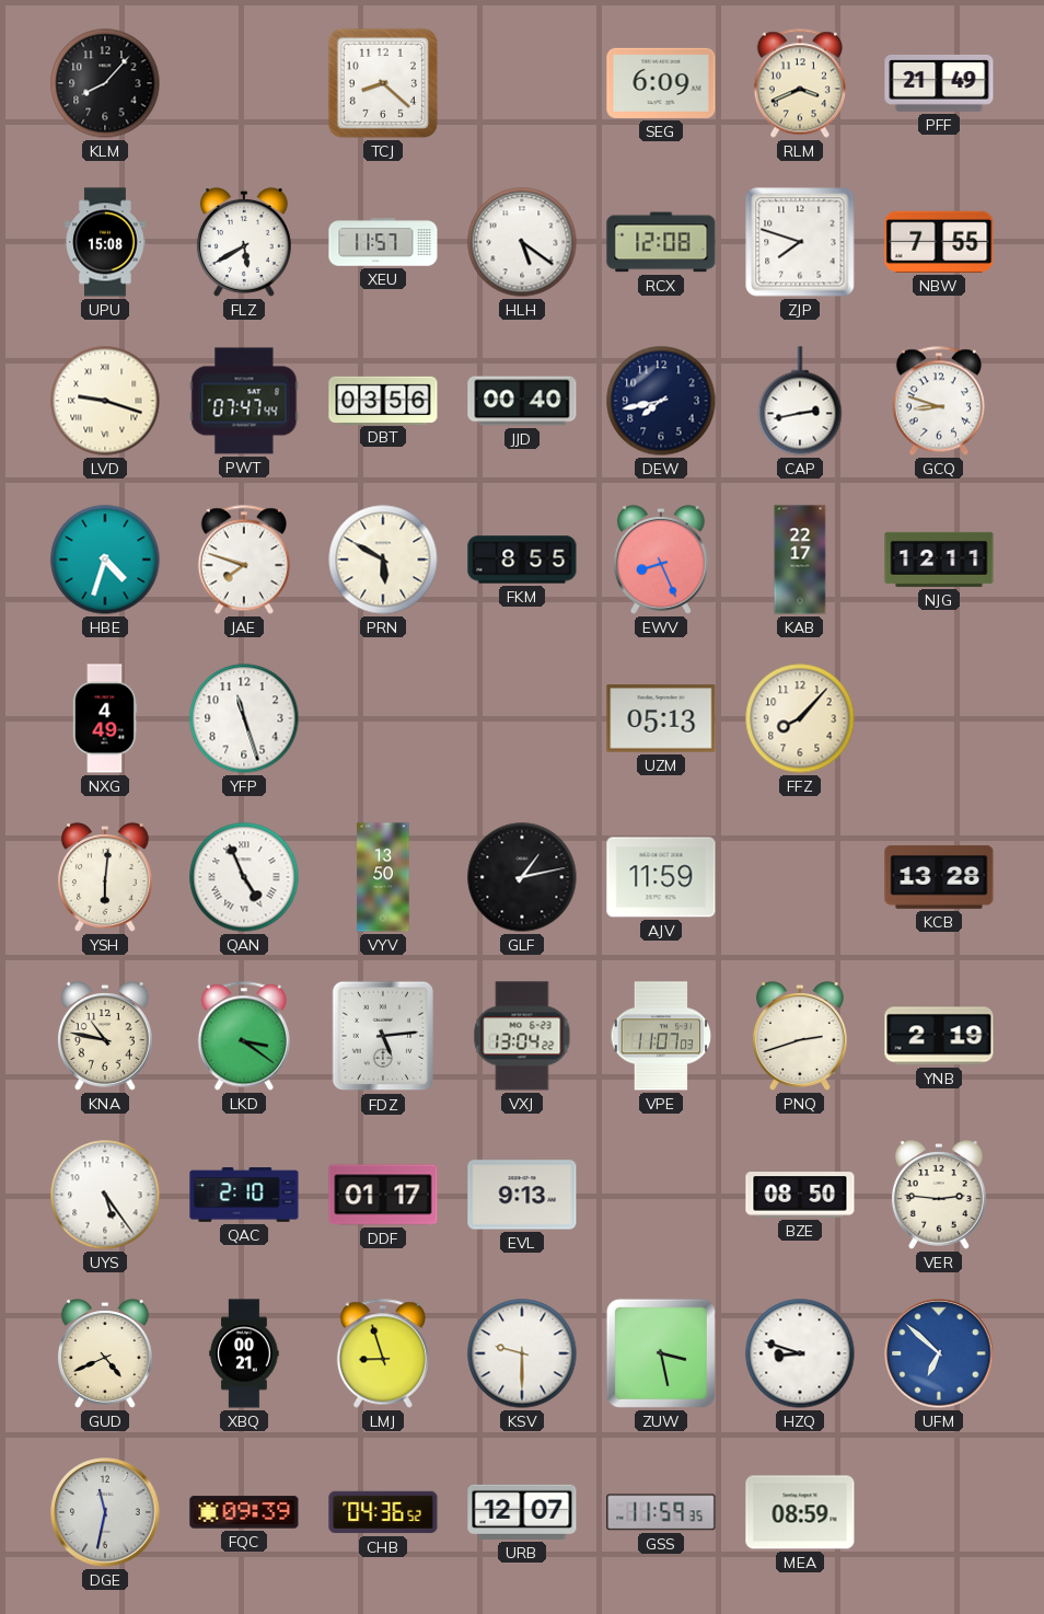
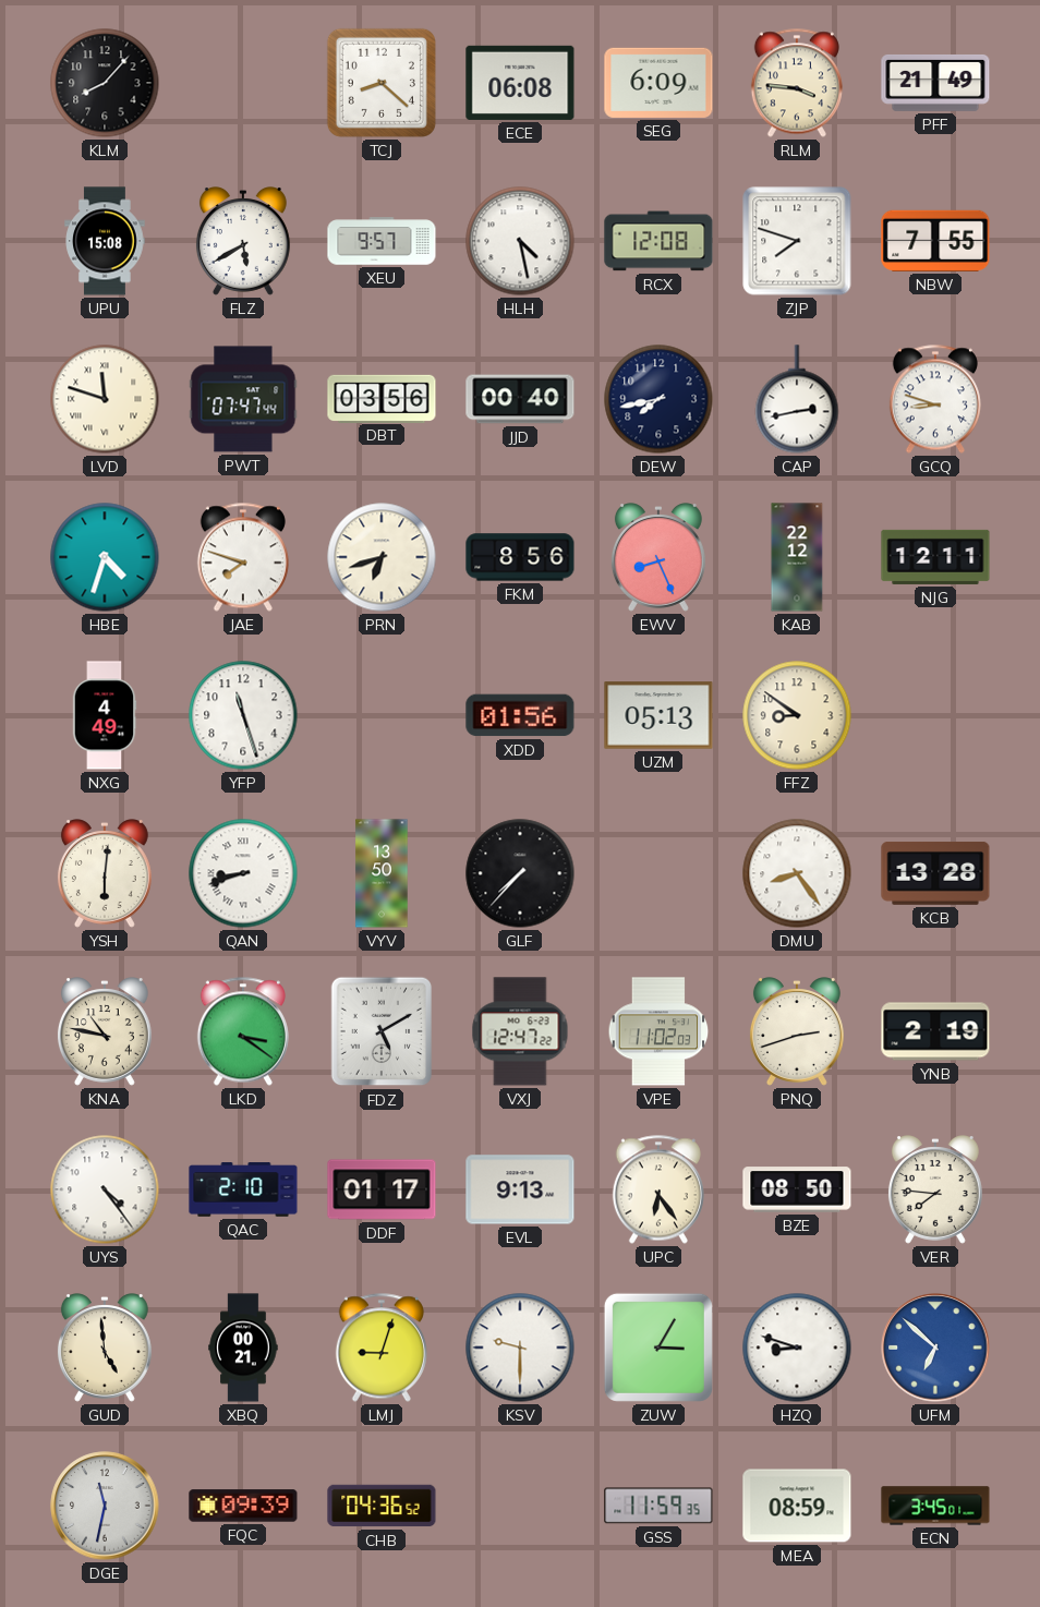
ECE: none -> 06:08
RLM: 3:41 -> 3:46
XEU: 11:57 -> 9:57
HLH: 5:21 -> 4:28
LVD: 9:18 -> 11:48
PRN: 5:50 -> 6:42
FKM: 8:55 -> 8:56
KAB: 22:17 -> 22:12
XDD: none -> 01:56
FFZ: 8:07 -> 8:51
QAN: 4:56 -> 8:42
GLF: 1:13 -> 7:37
AJV: 11:59 -> none
DMU: none -> 8:24
FDZ: 5:14 -> 5:10
VXJ: 13:04 -> 12:47
VPE: 11:07 -> 11:02
UYS: 5:24 -> 4:24
UPC: none -> 6:24
VER: 2:46 -> 7:46
GUD: 4:41 -> 4:59
LMJ: 8:57 -> 9:03
ZUW: 3:28 -> 3:05
URB: 12:07 -> none
ECN: none -> 3:45
